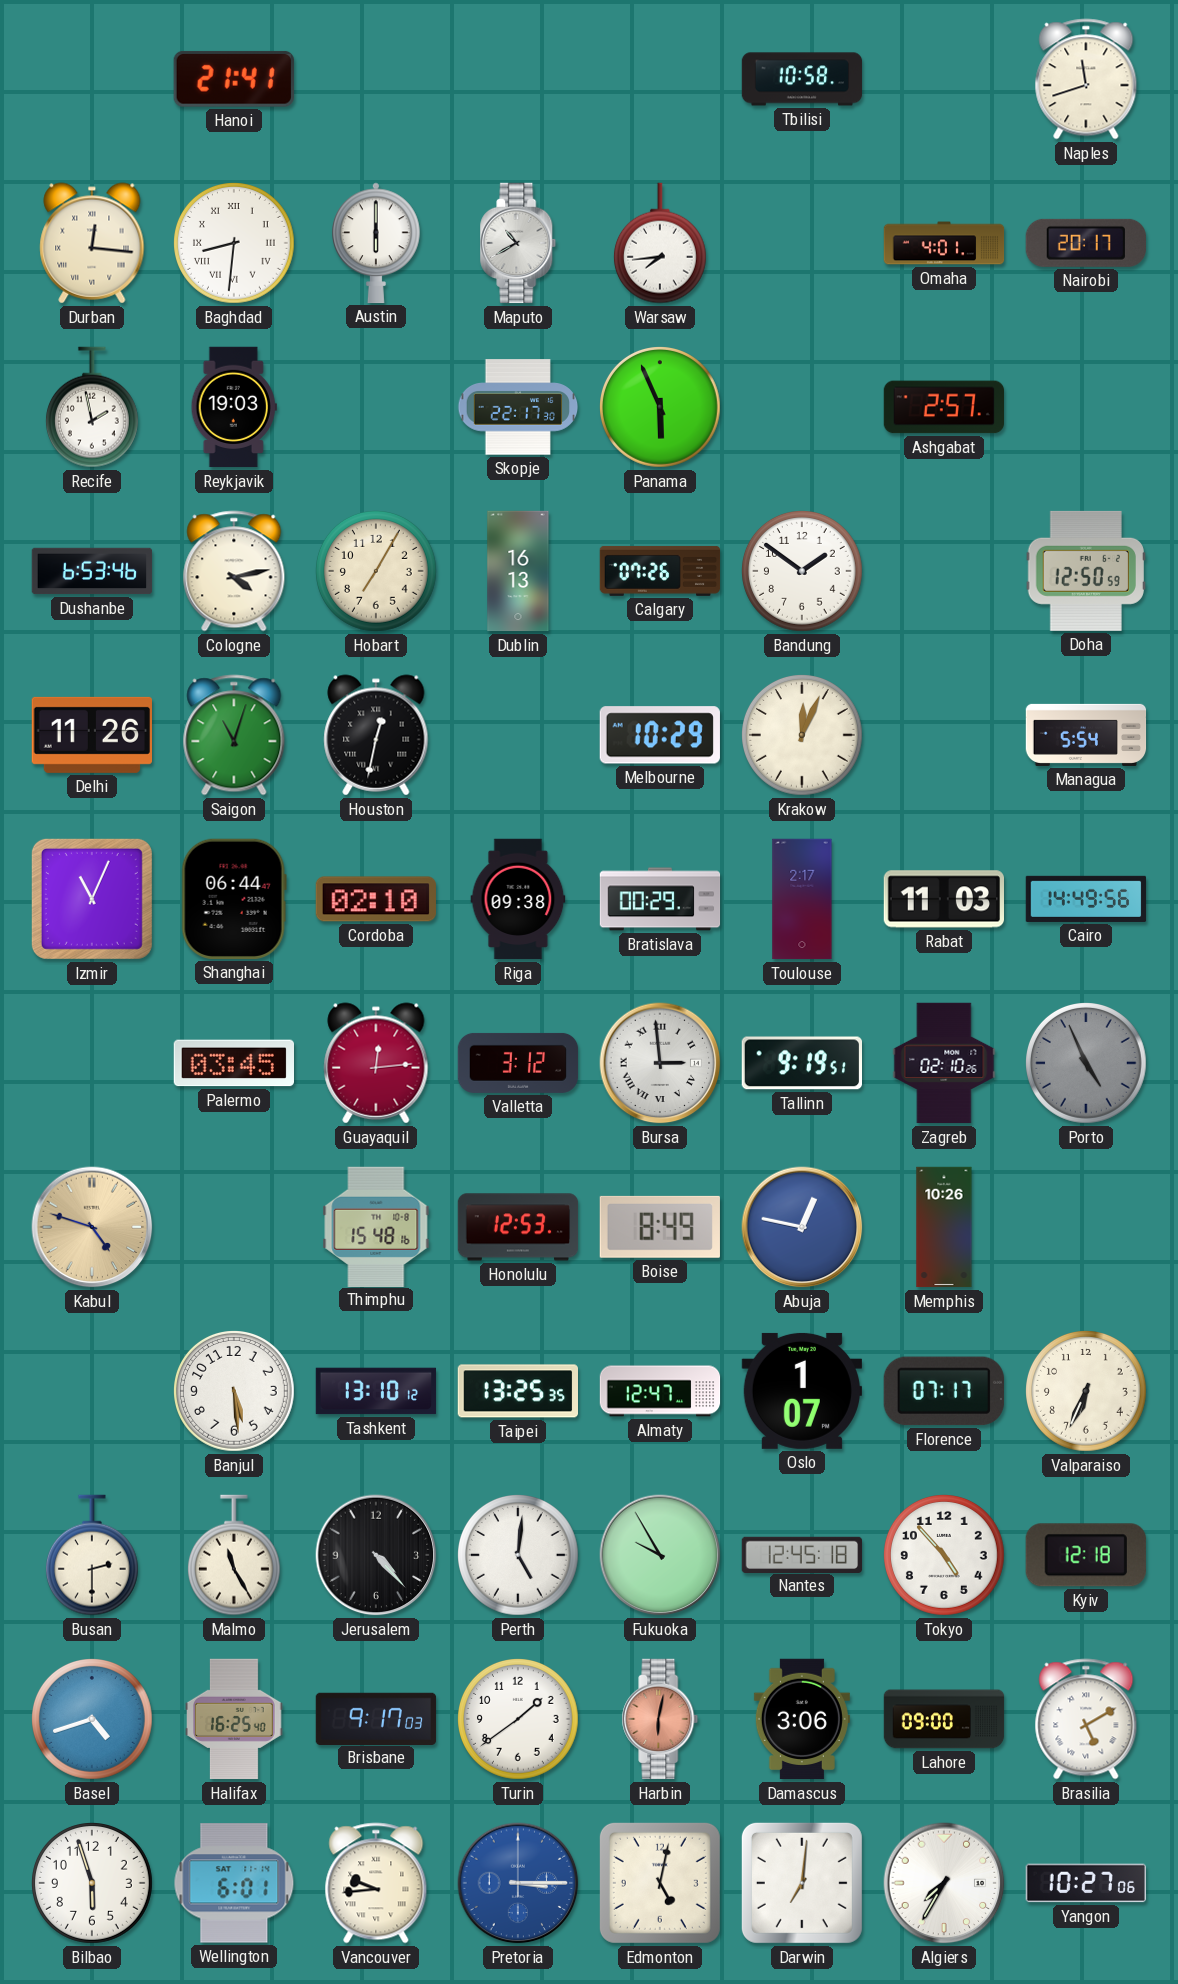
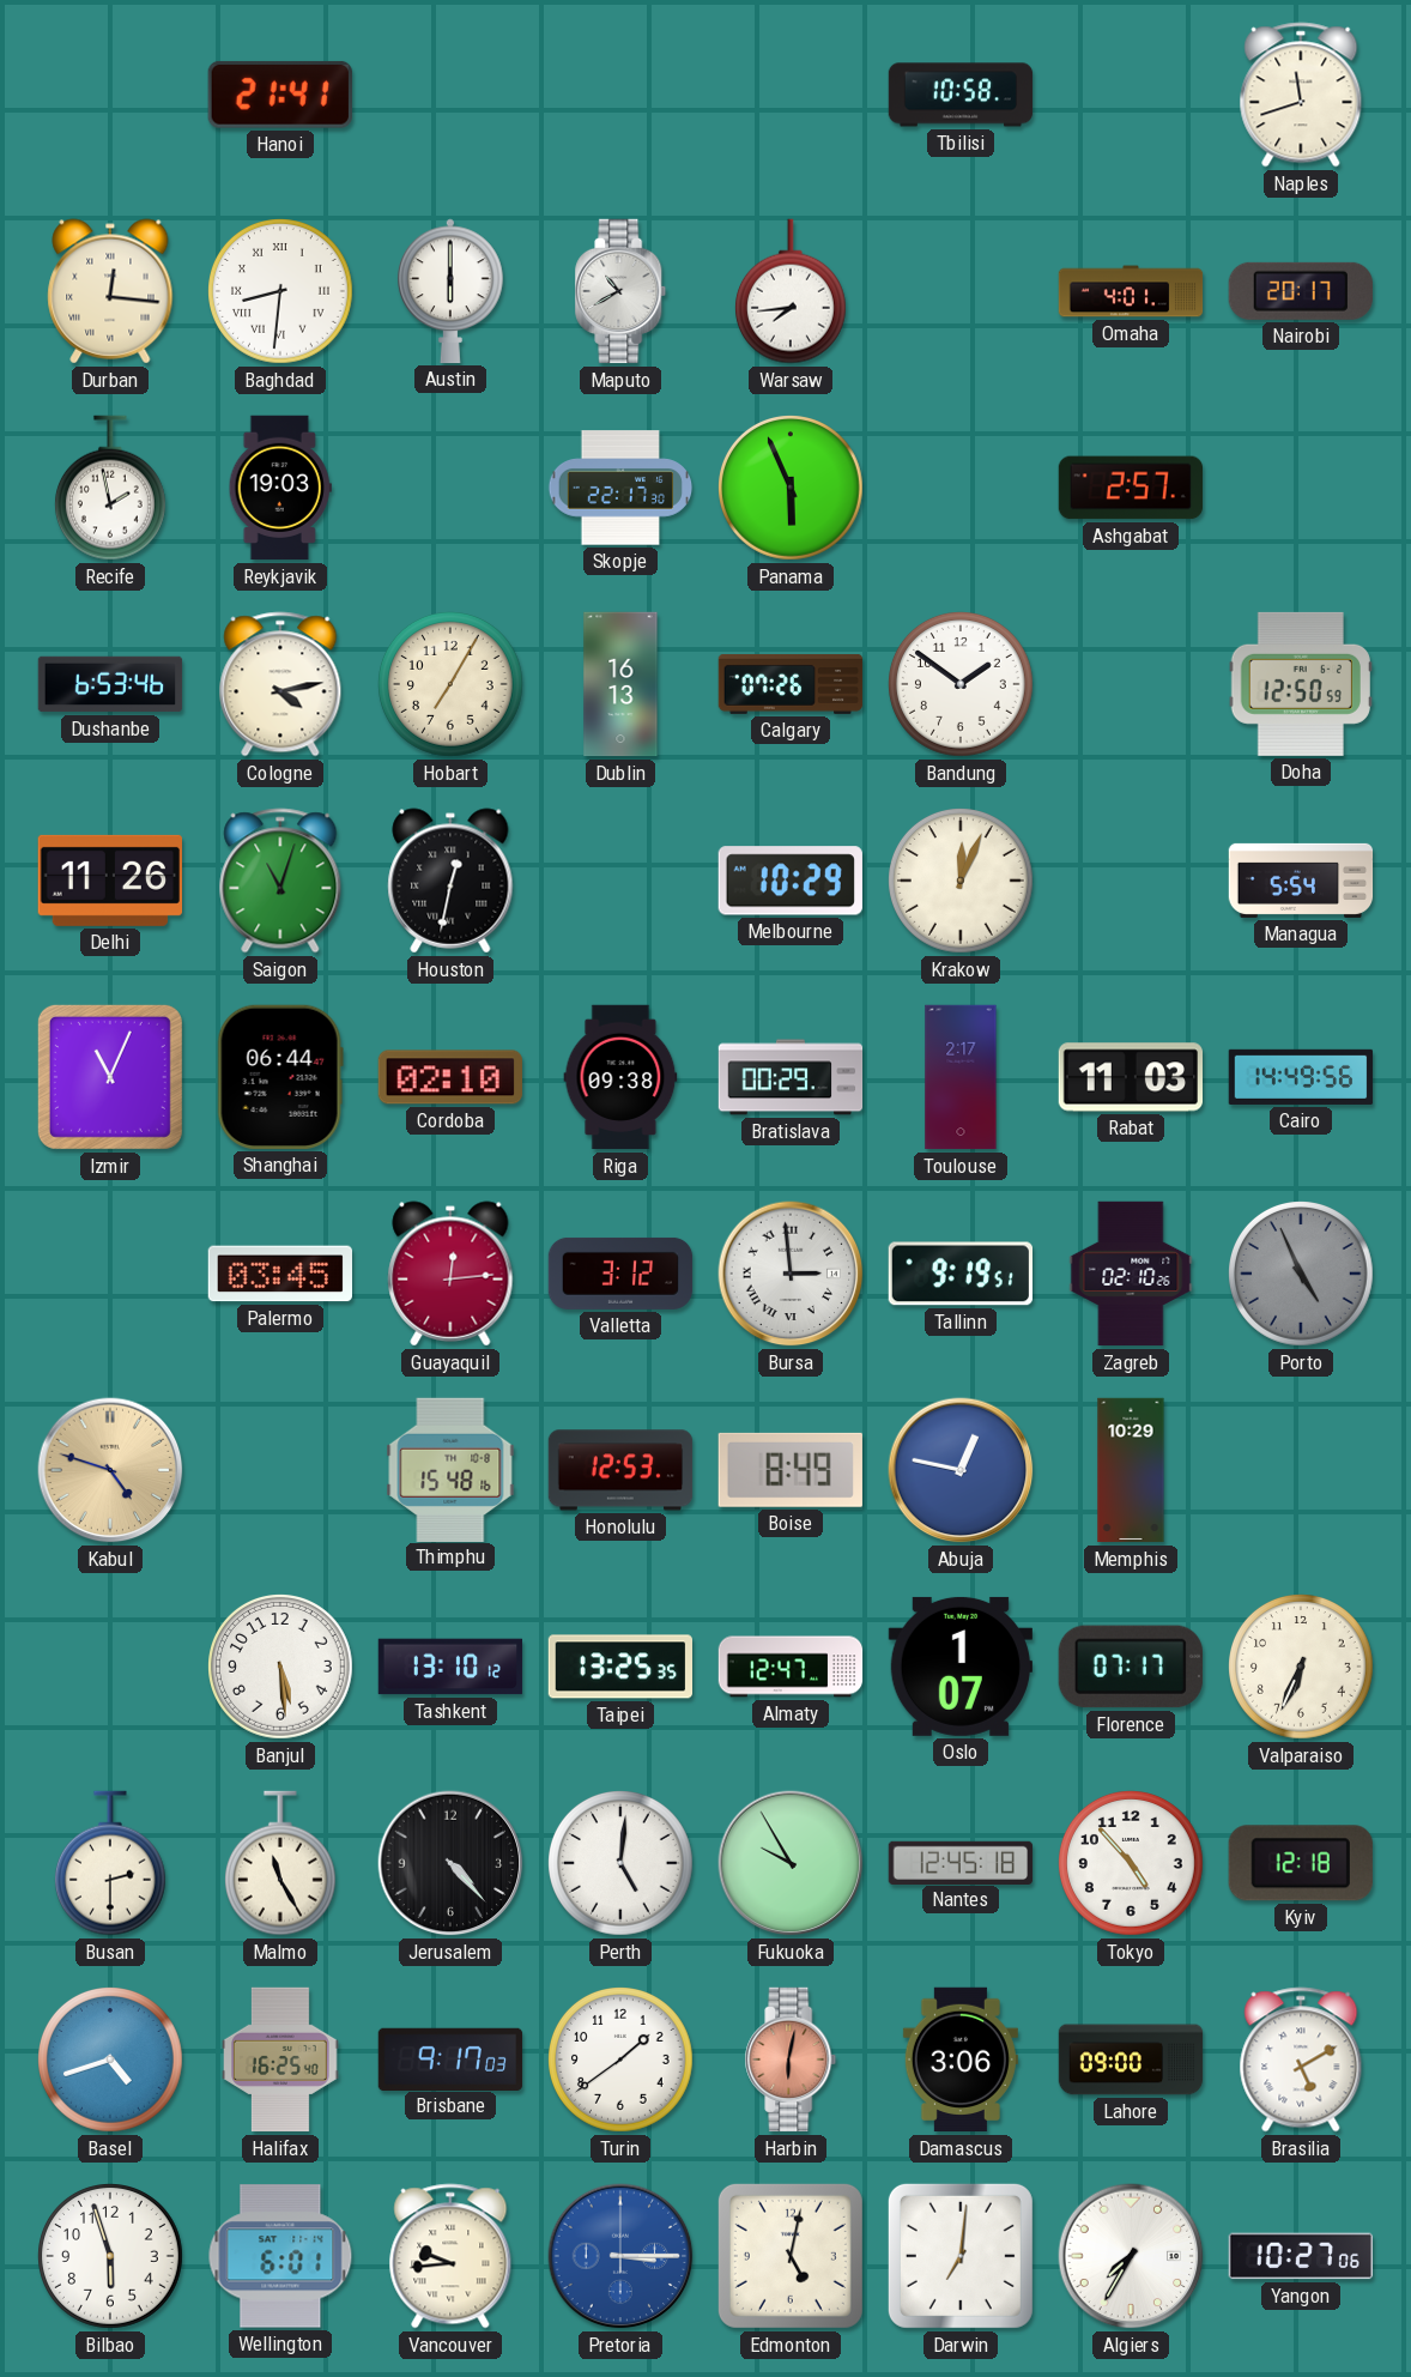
Memphis: 10:26 -> 10:29
